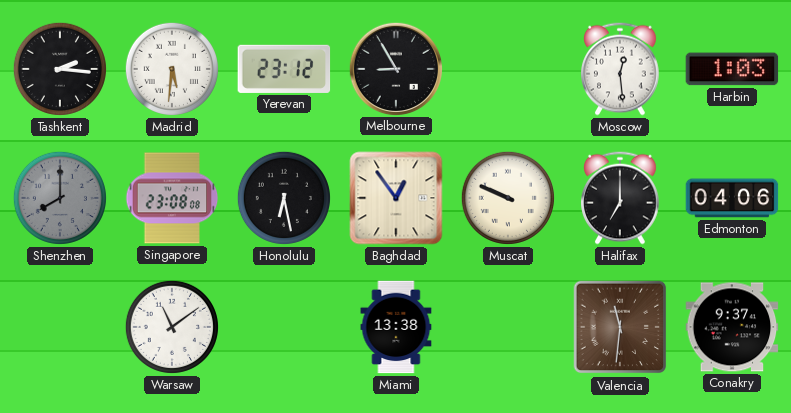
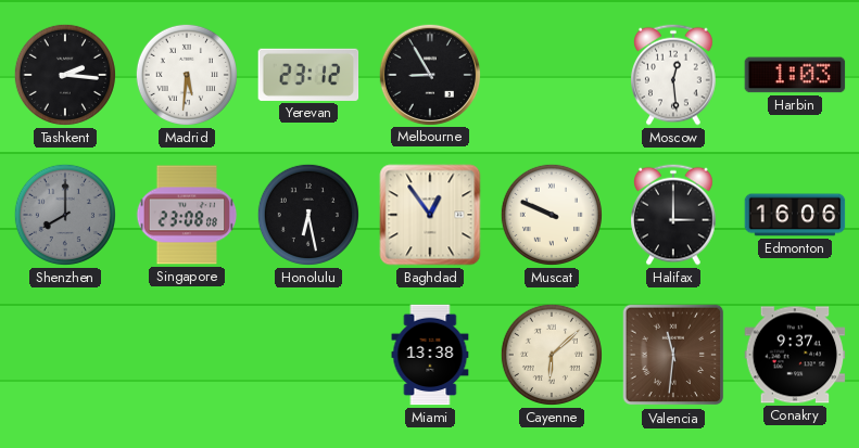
Halifax: 7:00 -> 3:00
Edmonton: 04:06 -> 16:06
Warsaw: 11:09 -> none
Cayenne: none -> 6:08
